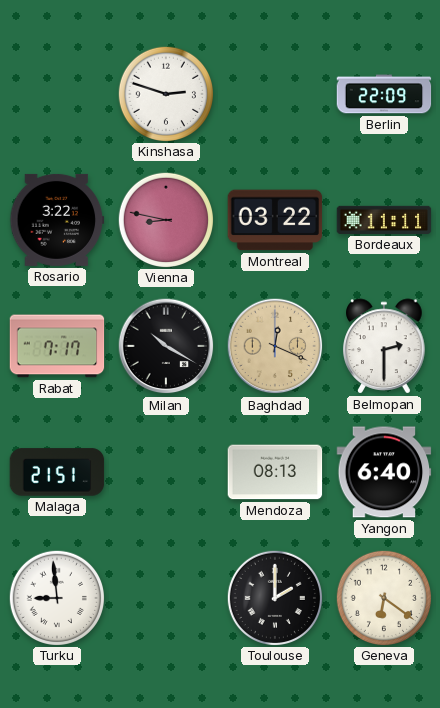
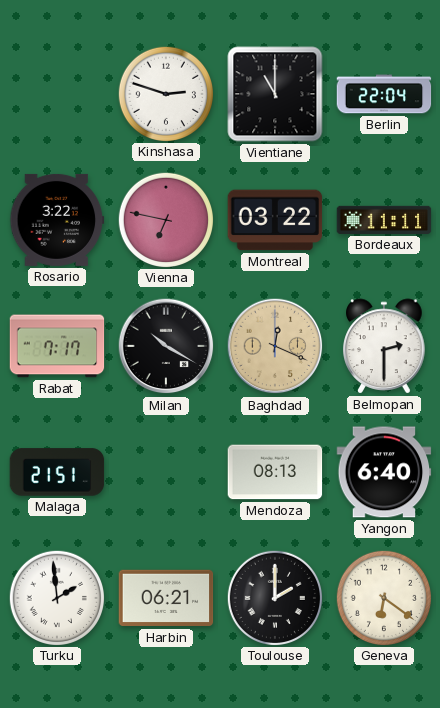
Vientiane: none -> 11:00
Berlin: 22:09 -> 22:04
Vienna: 8:47 -> 6:47
Turku: 8:59 -> 1:59
Harbin: none -> 06:21
